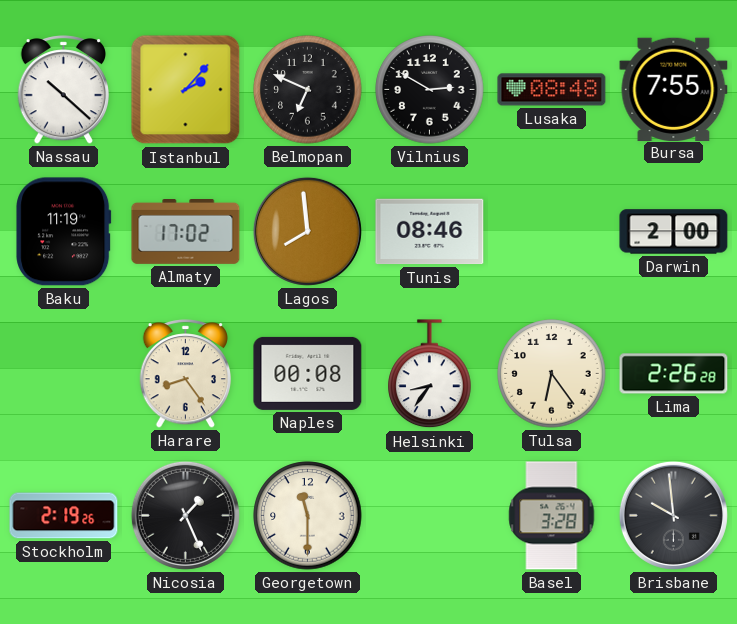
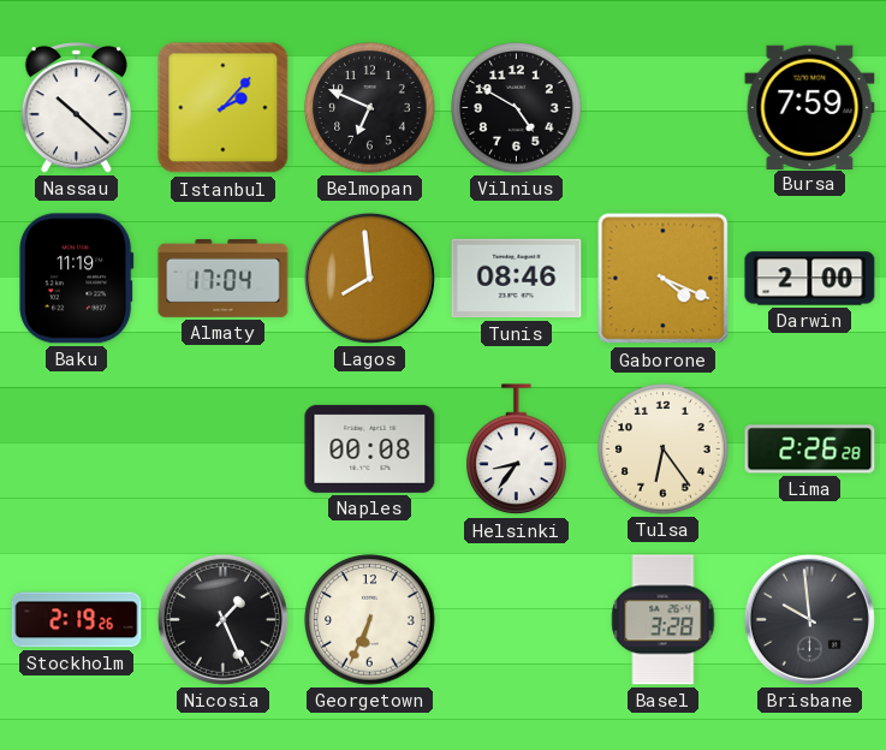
Vilnius: 2:50 -> 4:50
Lusaka: 08:48 -> none
Bursa: 7:55 -> 7:59
Almaty: 17:02 -> 17:04
Gaborone: none -> 4:19
Harare: 8:24 -> none
Georgetown: 11:30 -> 6:34
